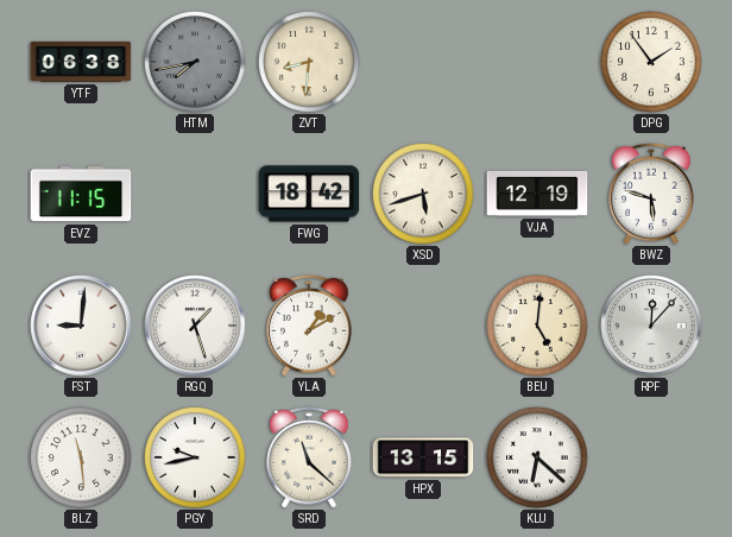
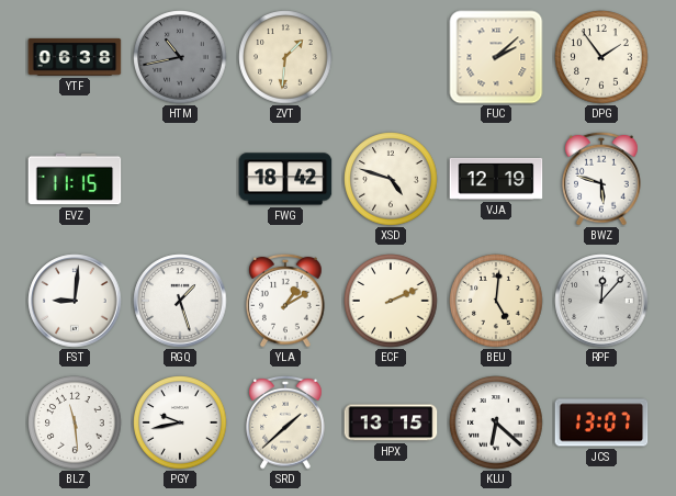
HTM: 7:43 -> 10:43
ZVT: 8:31 -> 1:31
FUC: none -> 2:08
XSD: 5:42 -> 4:48
ECF: none -> 2:11
SRD: 11:22 -> 1:38
JCS: none -> 13:07
